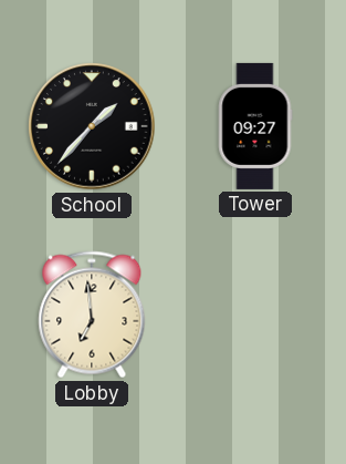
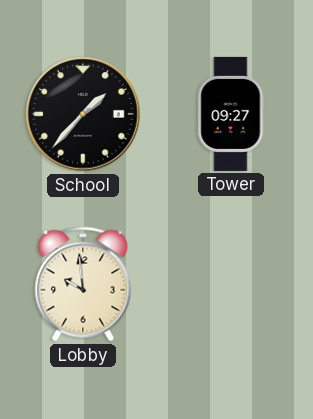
Lobby: 6:59 -> 9:59
